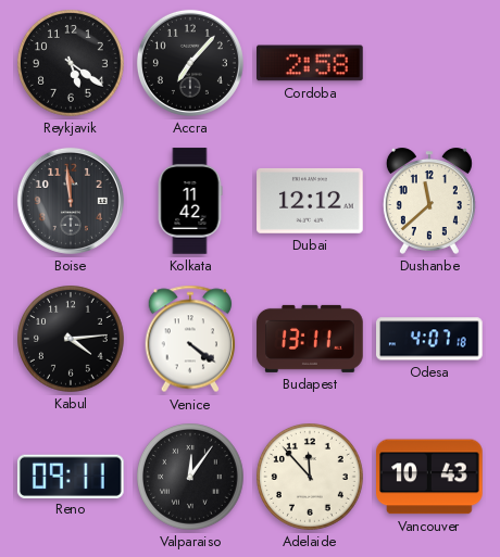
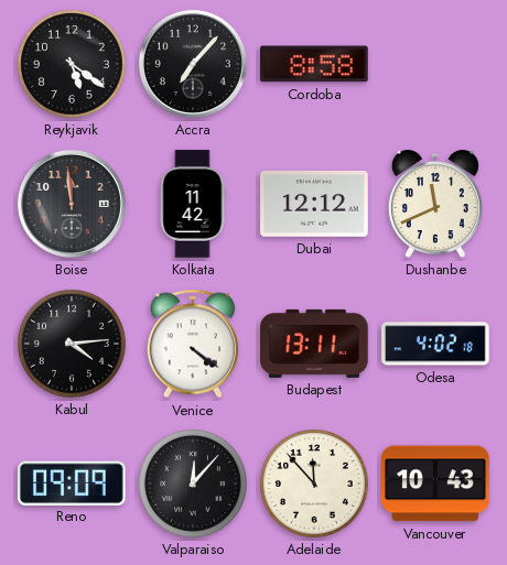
Cordoba: 2:58 -> 8:58
Dushanbe: 11:38 -> 11:41
Odesa: 4:07 -> 4:02
Reno: 09:11 -> 09:09
Valparaiso: 12:06 -> 12:07
